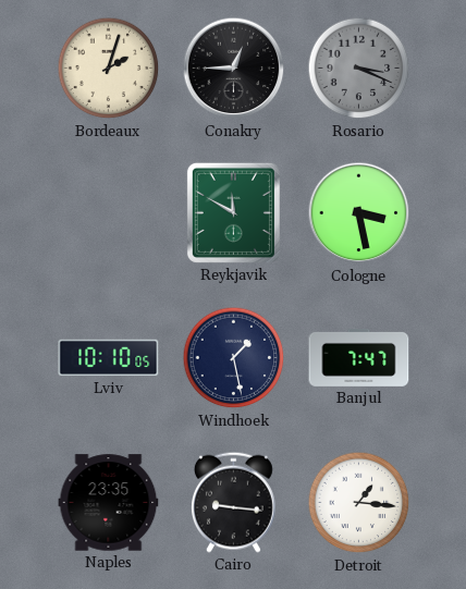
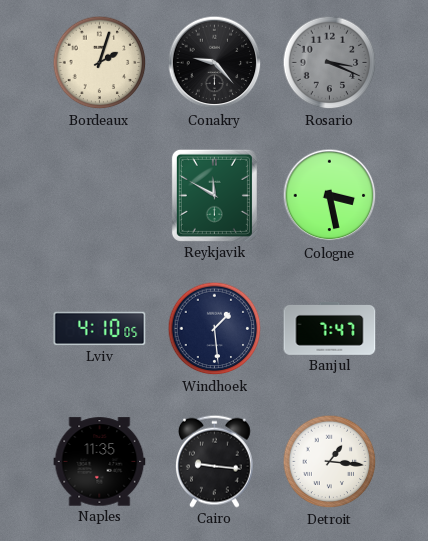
Conakry: 12:45 -> 9:23
Lviv: 10:10 -> 4:10
Windhoek: 1:28 -> 1:29
Naples: 23:35 -> 11:35
